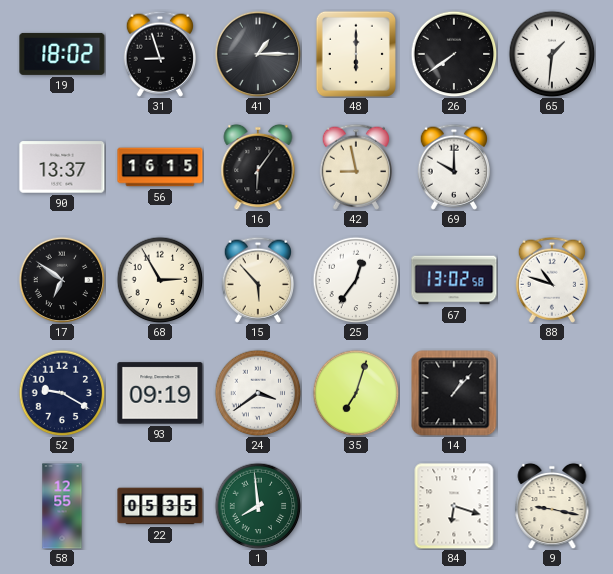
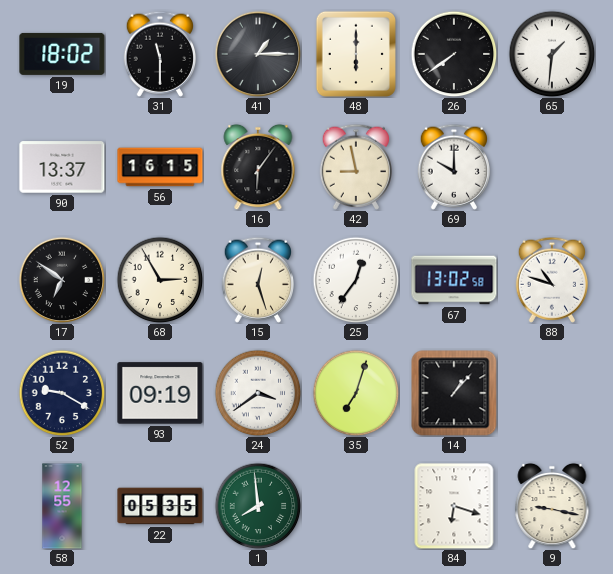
31: 8:57 -> 11:30
15: 5:53 -> 12:27
